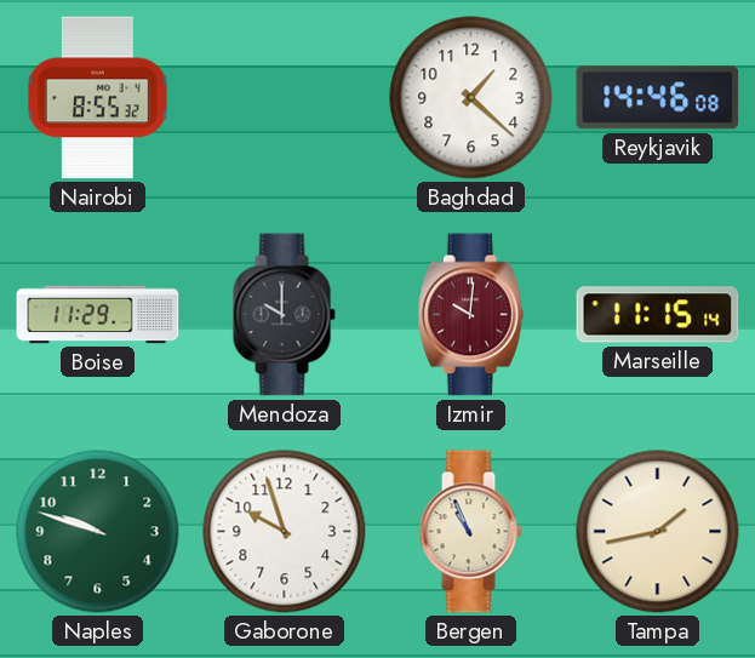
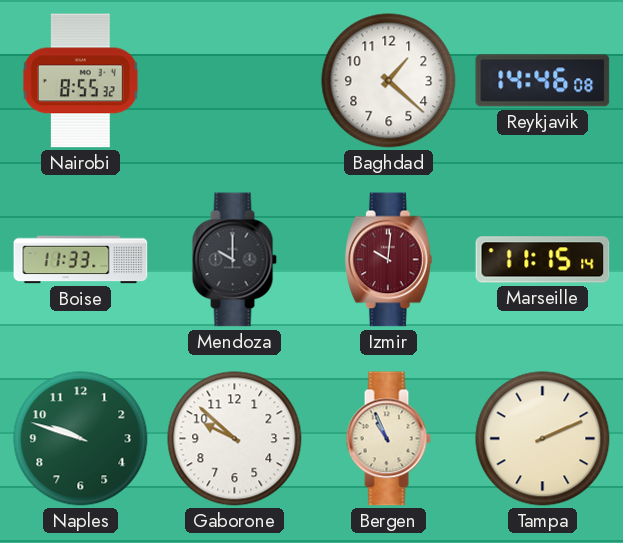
Boise: 11:29 -> 11:33
Gaborone: 9:57 -> 9:52
Tampa: 1:43 -> 2:11
